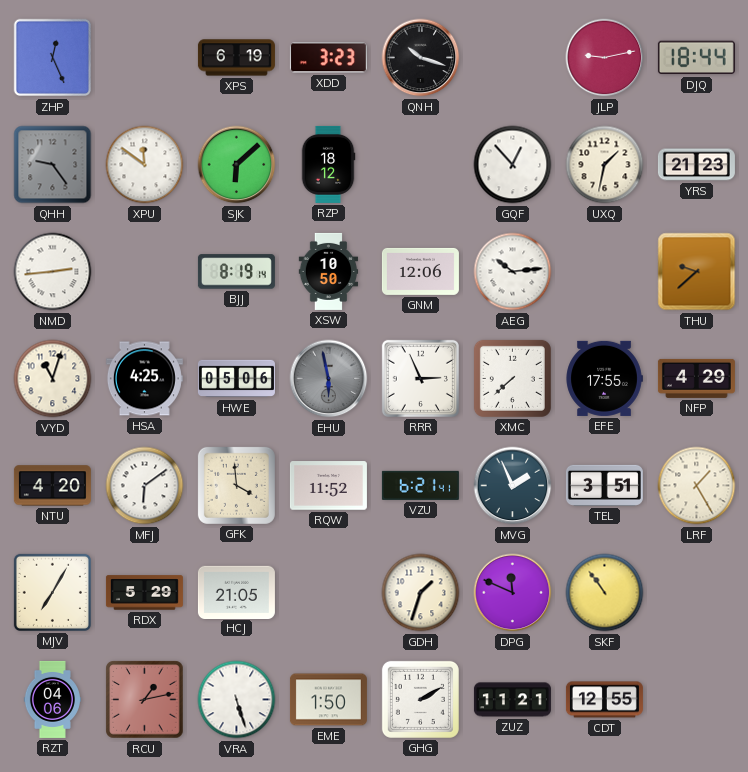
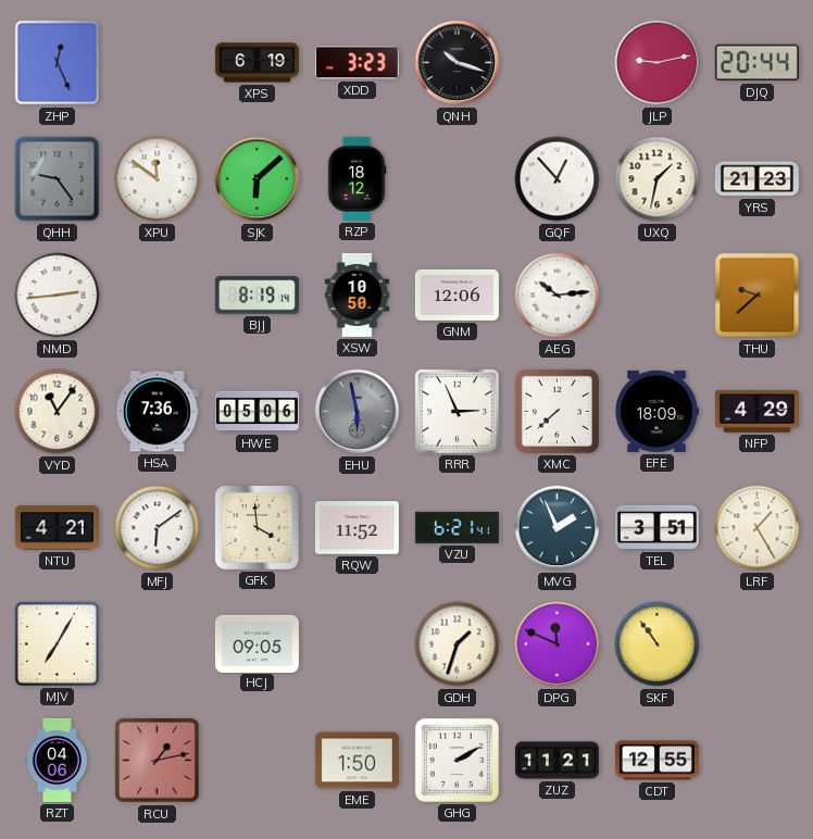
DJQ: 18:44 -> 20:44
VYD: 11:03 -> 11:06
HSA: 4:25 -> 7:36
EFE: 17:55 -> 18:09
NTU: 4:20 -> 4:21
RDX: 5:29 -> none
HCJ: 21:05 -> 09:05
VRA: 5:27 -> none
